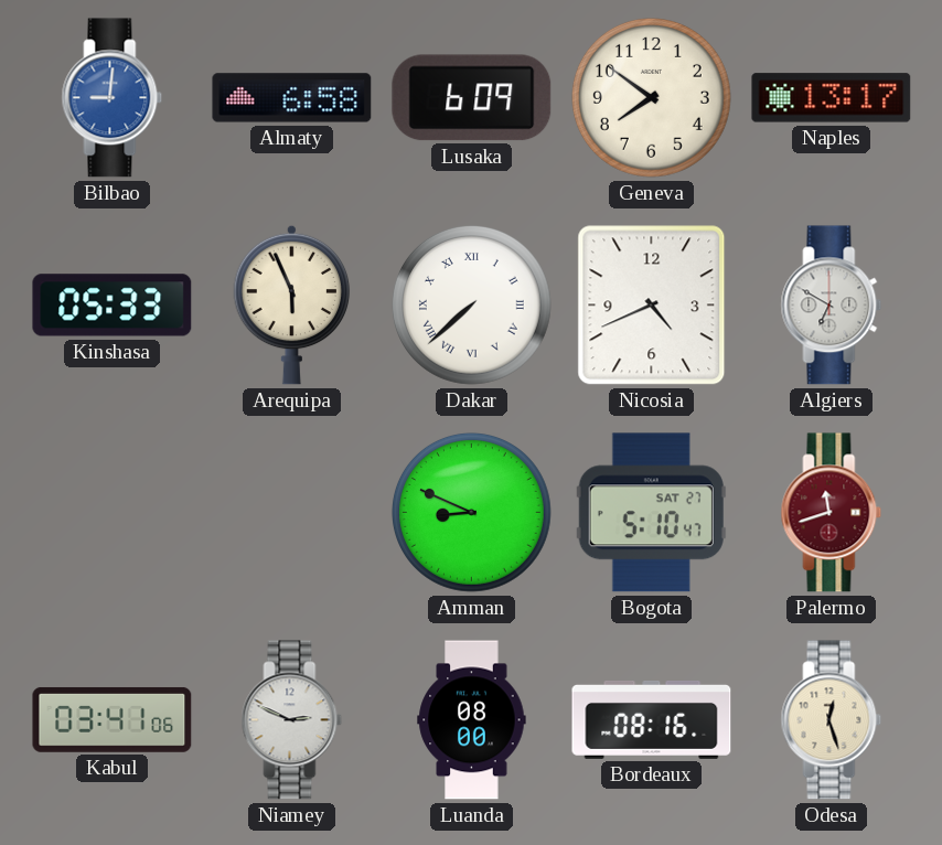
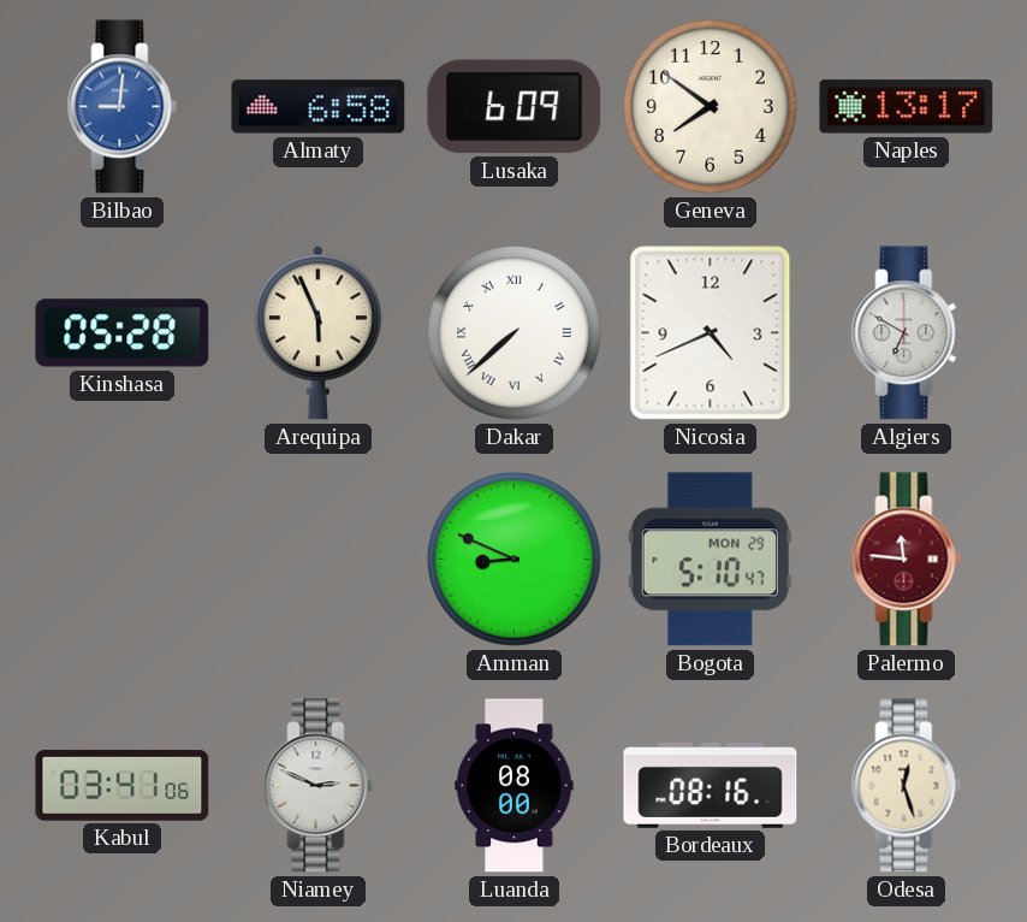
Kinshasa: 05:33 -> 05:28
Bogota date: SAT 27 -> MON 29
Palermo: 11:42 -> 11:46
